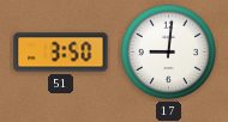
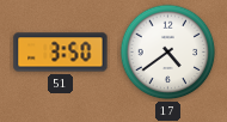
17: 9:01 -> 4:39
